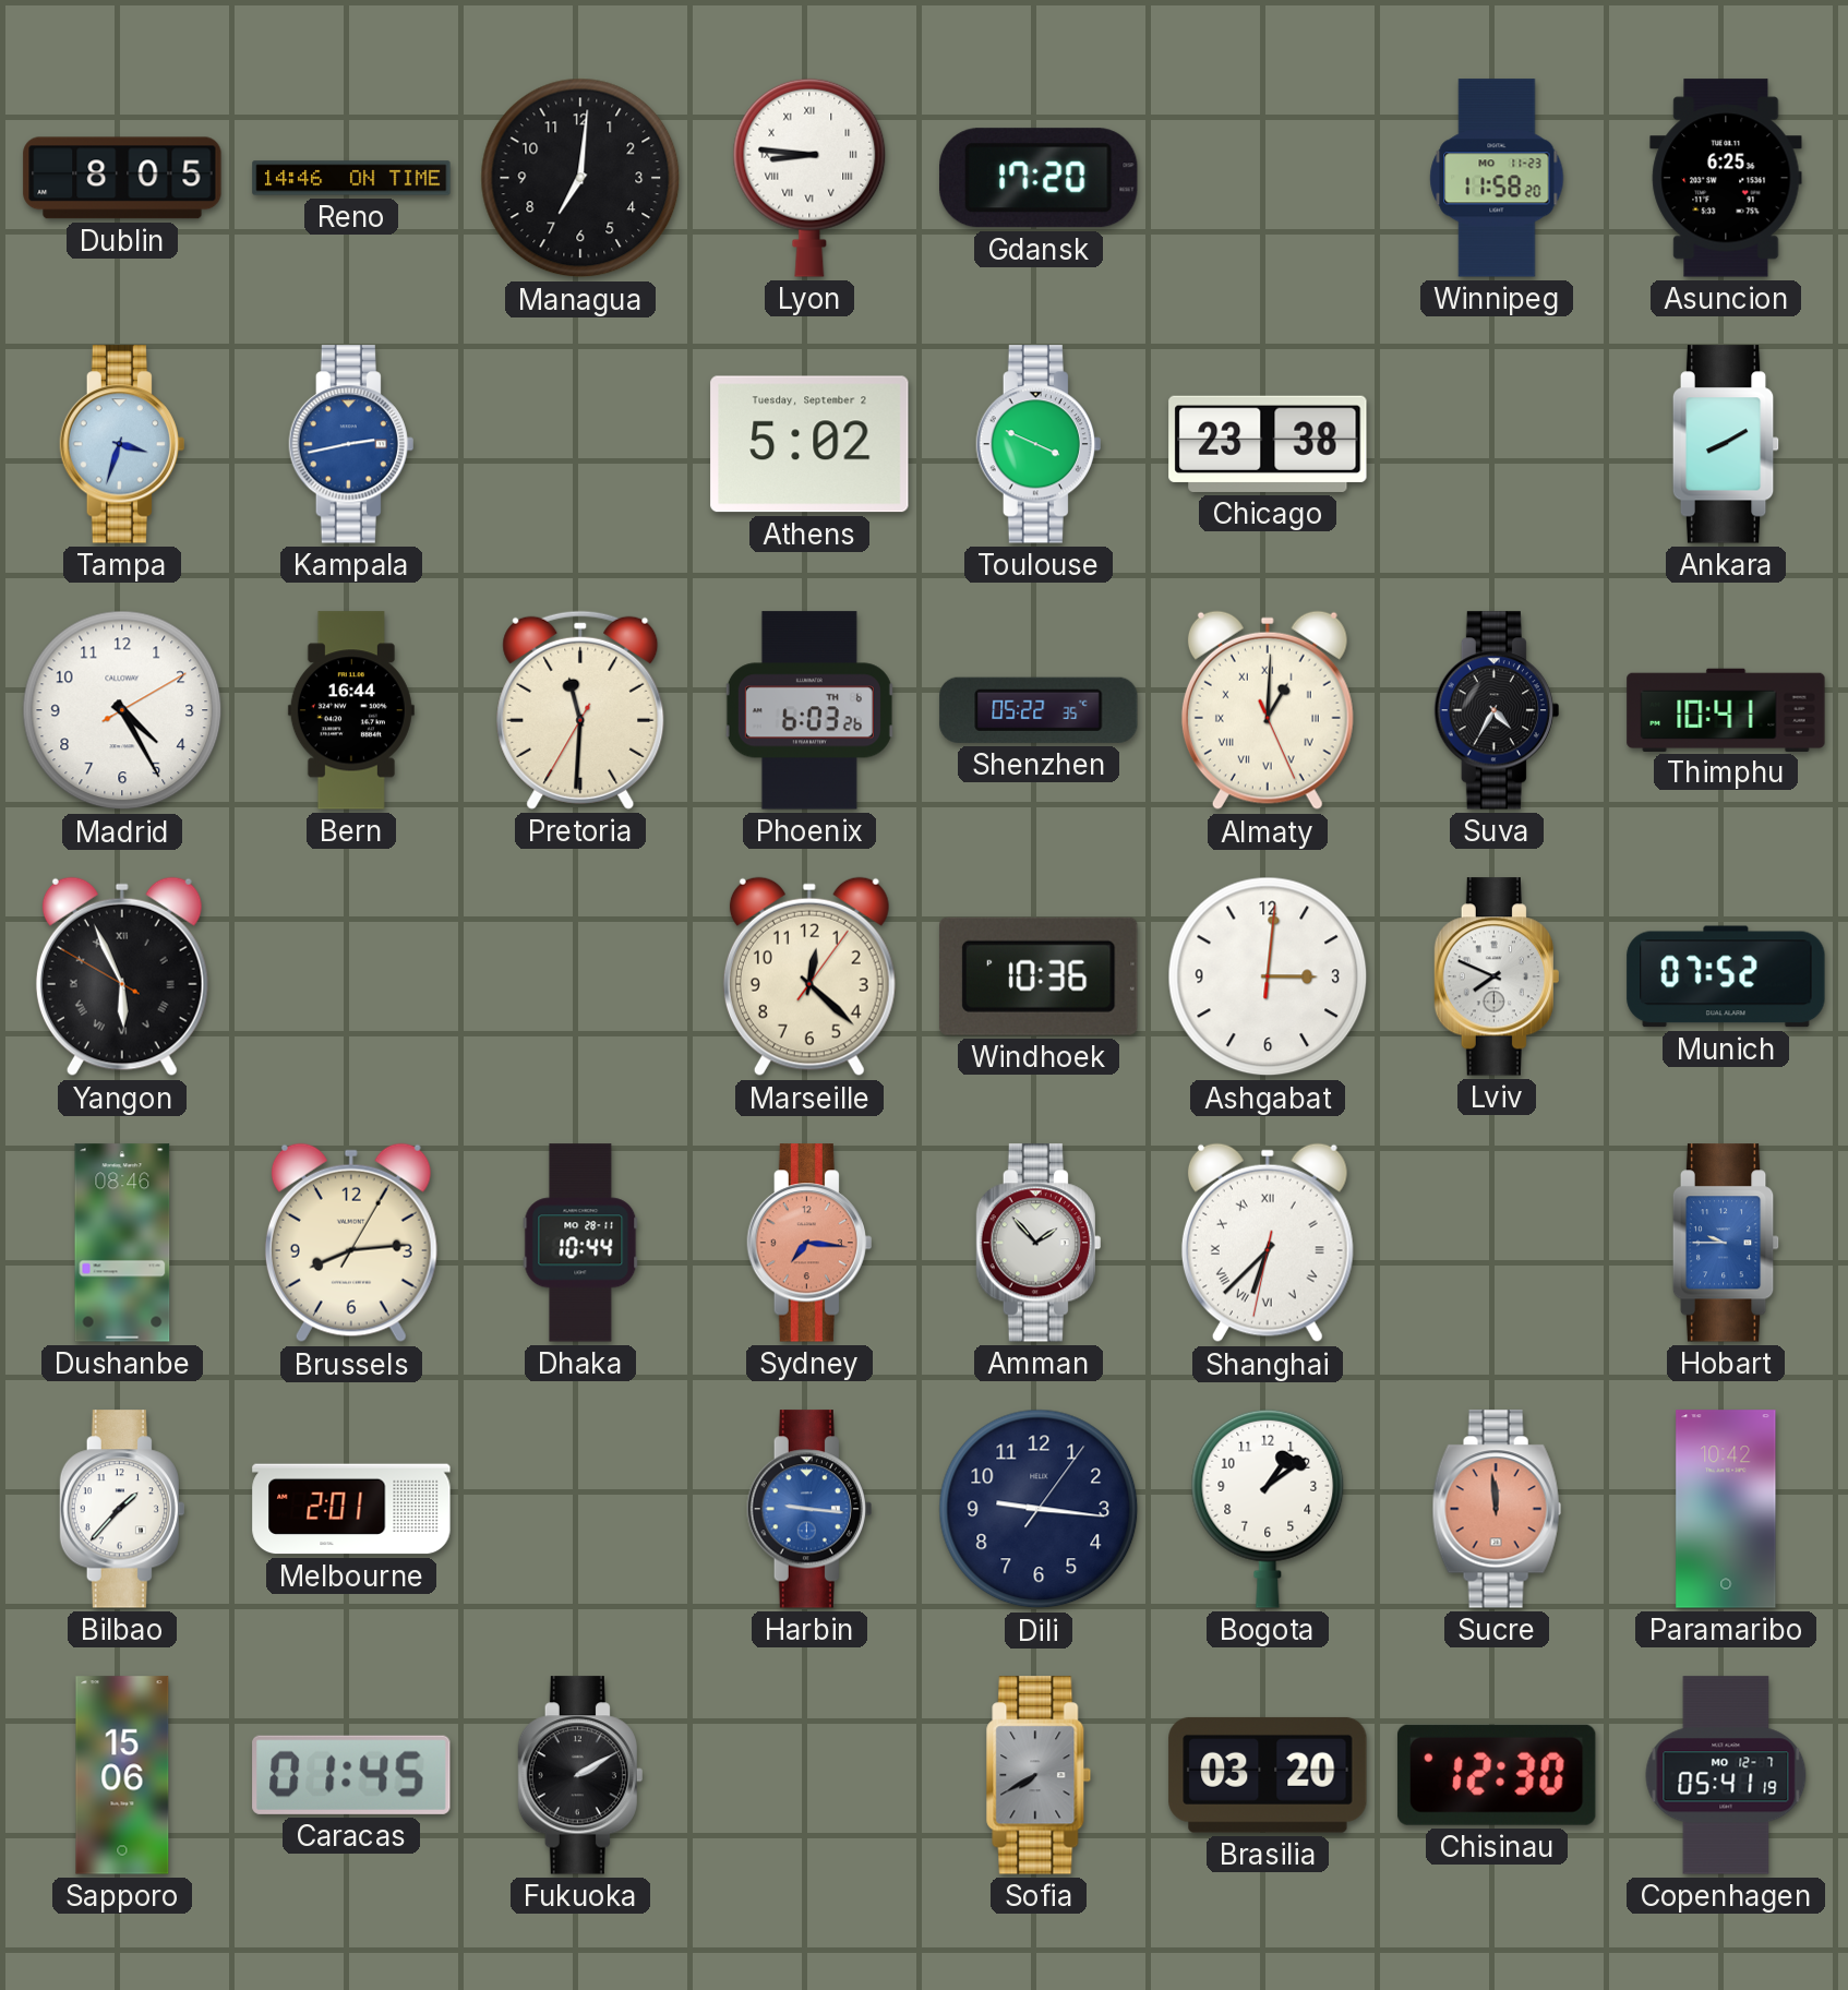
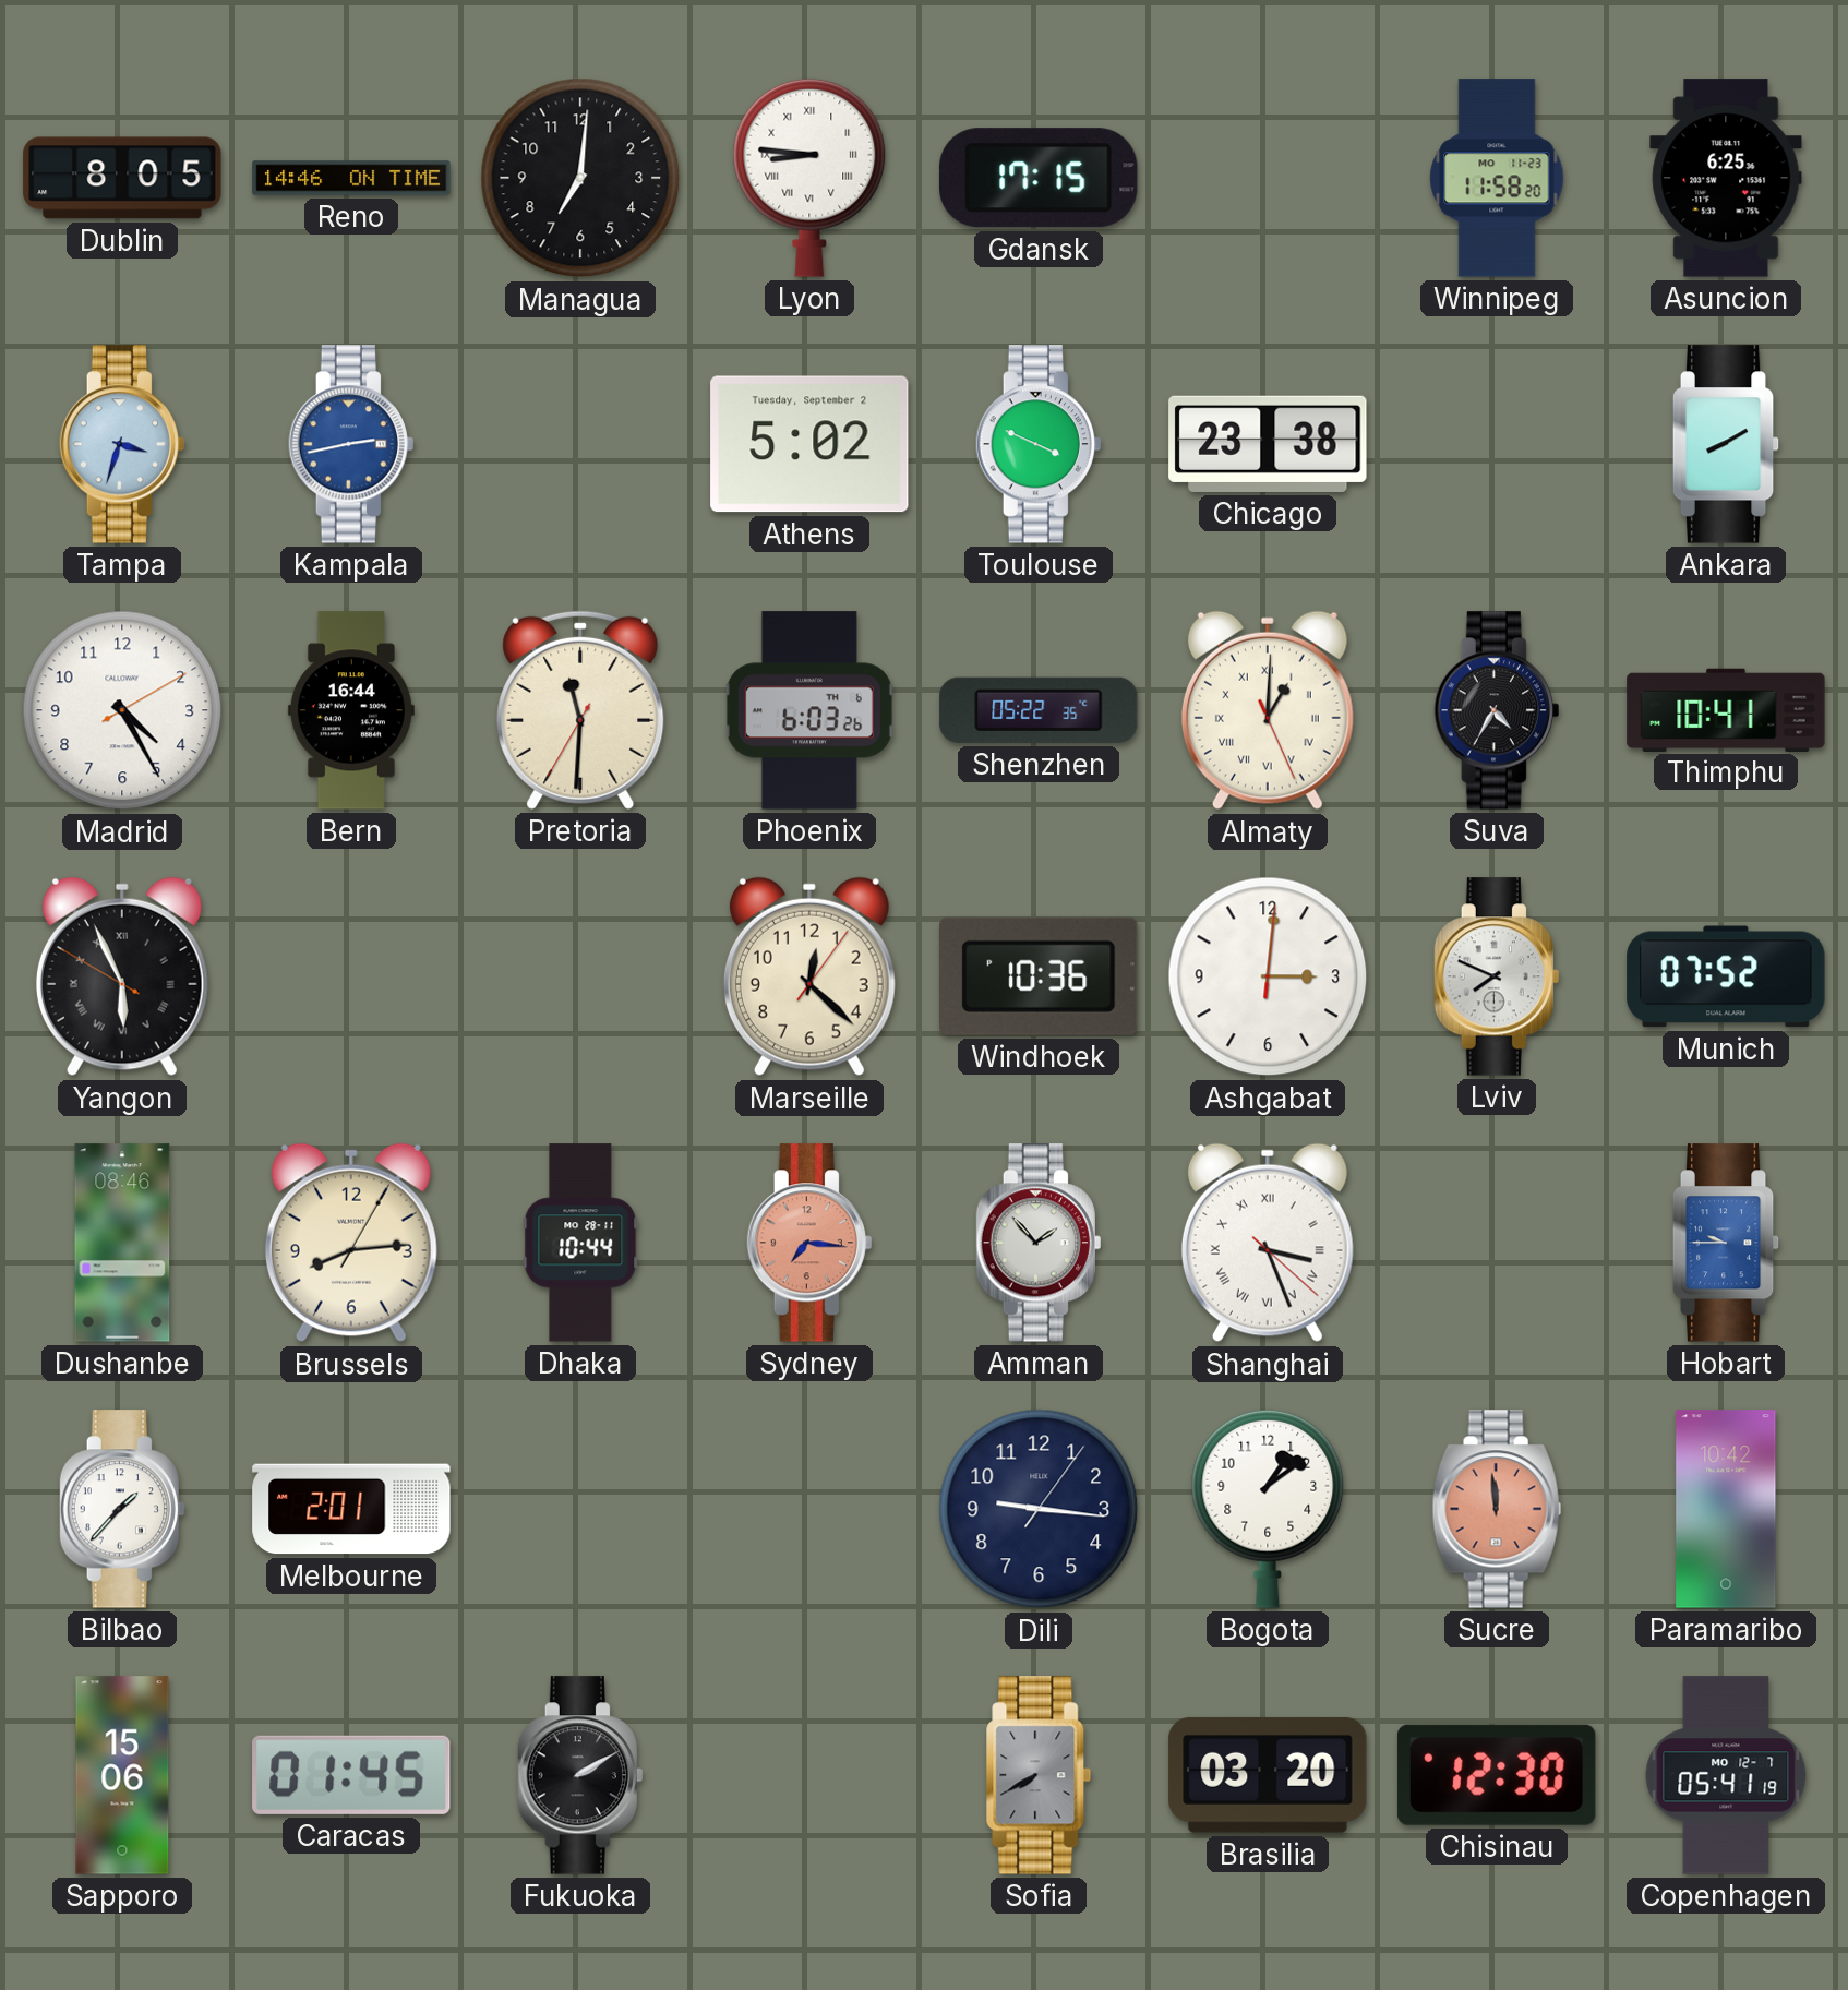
Gdansk: 17:20 -> 17:15
Shanghai: 6:37 -> 3:26
Harbin: 9:16 -> none
